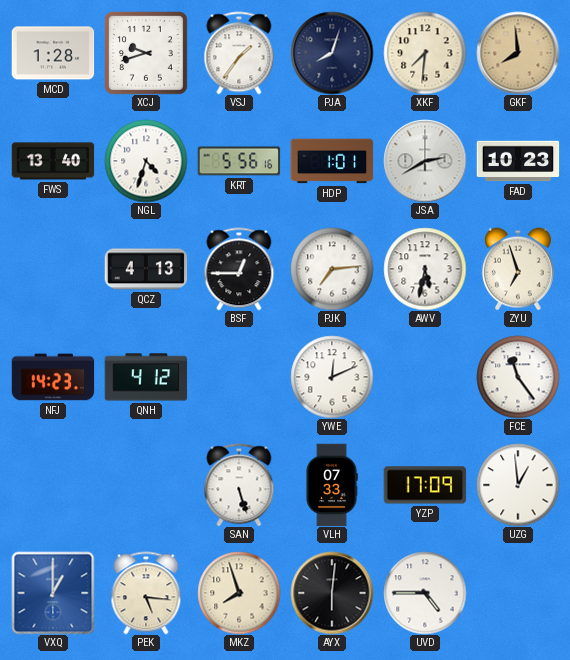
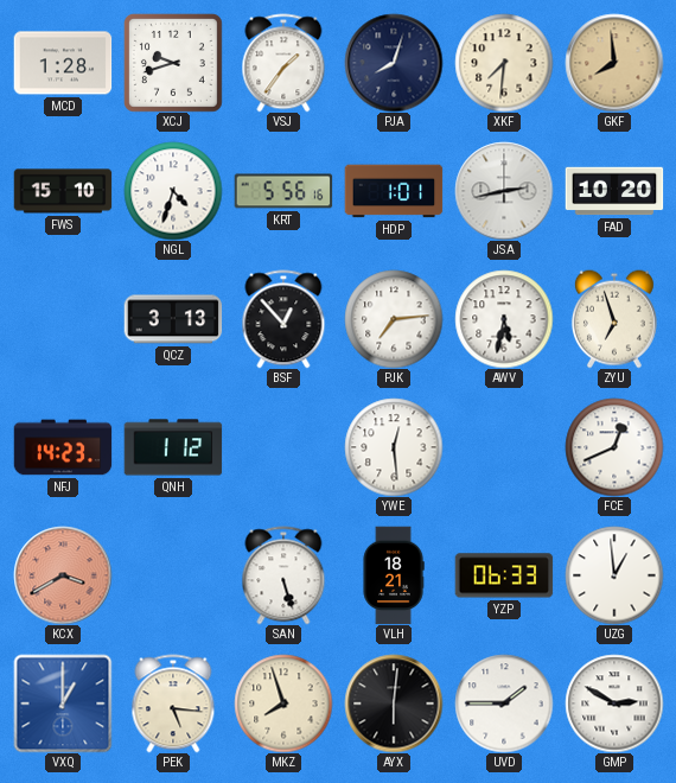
FWS: 13:40 -> 15:10
JSA: 2:40 -> 2:43
FAD: 10:23 -> 10:20
QCZ: 4:13 -> 3:13
BSF: 12:45 -> 12:53
QNH: 4:12 -> 1:12
YWE: 12:11 -> 12:29
FCE: 11:24 -> 12:41
KCX: none -> 3:40
VLH: 07:33 -> 18:21
YZP: 17:09 -> 06:33
UVD: 4:45 -> 1:45
GMP: none -> 2:50
